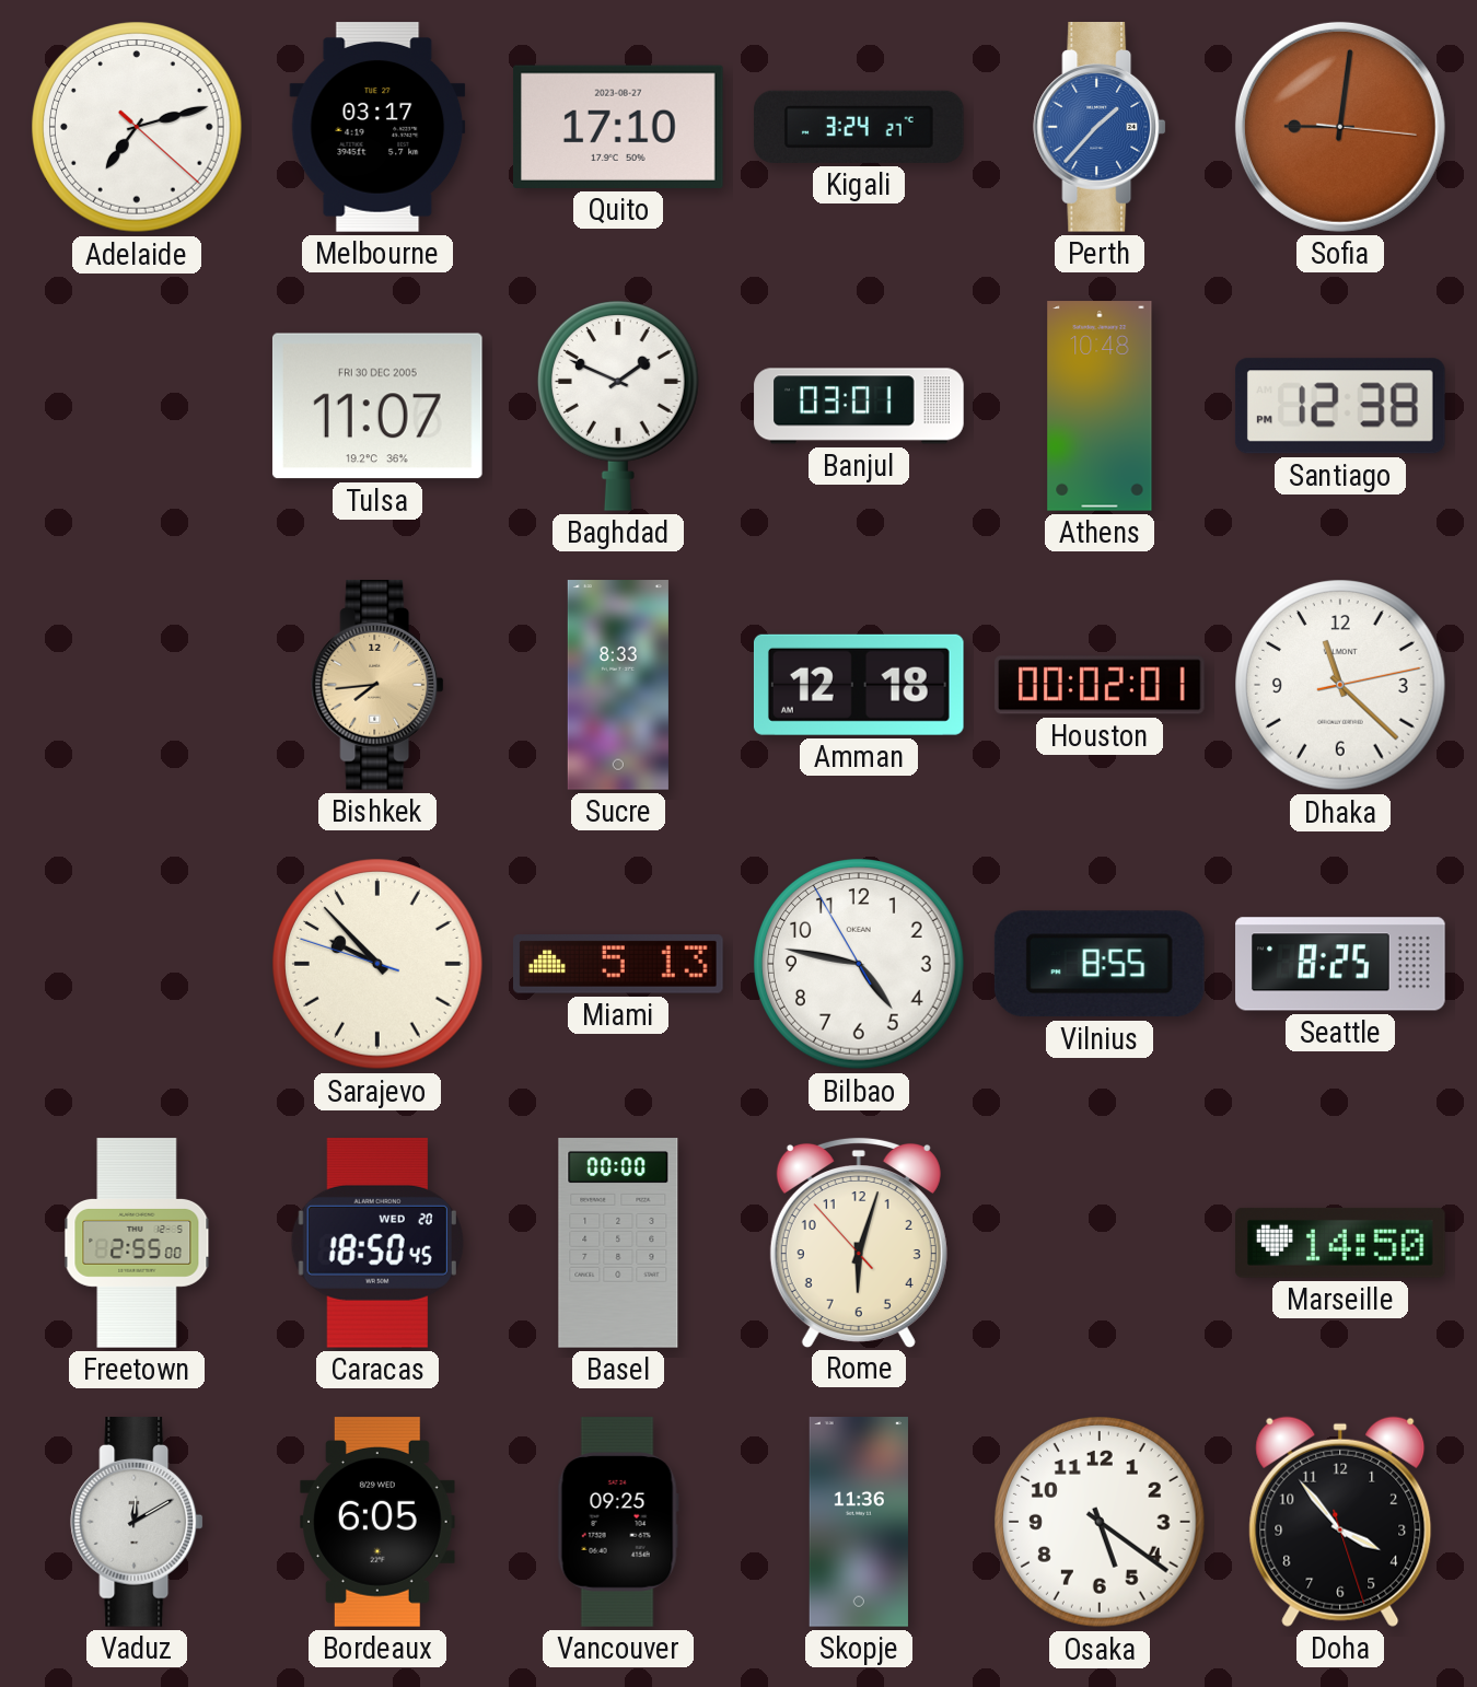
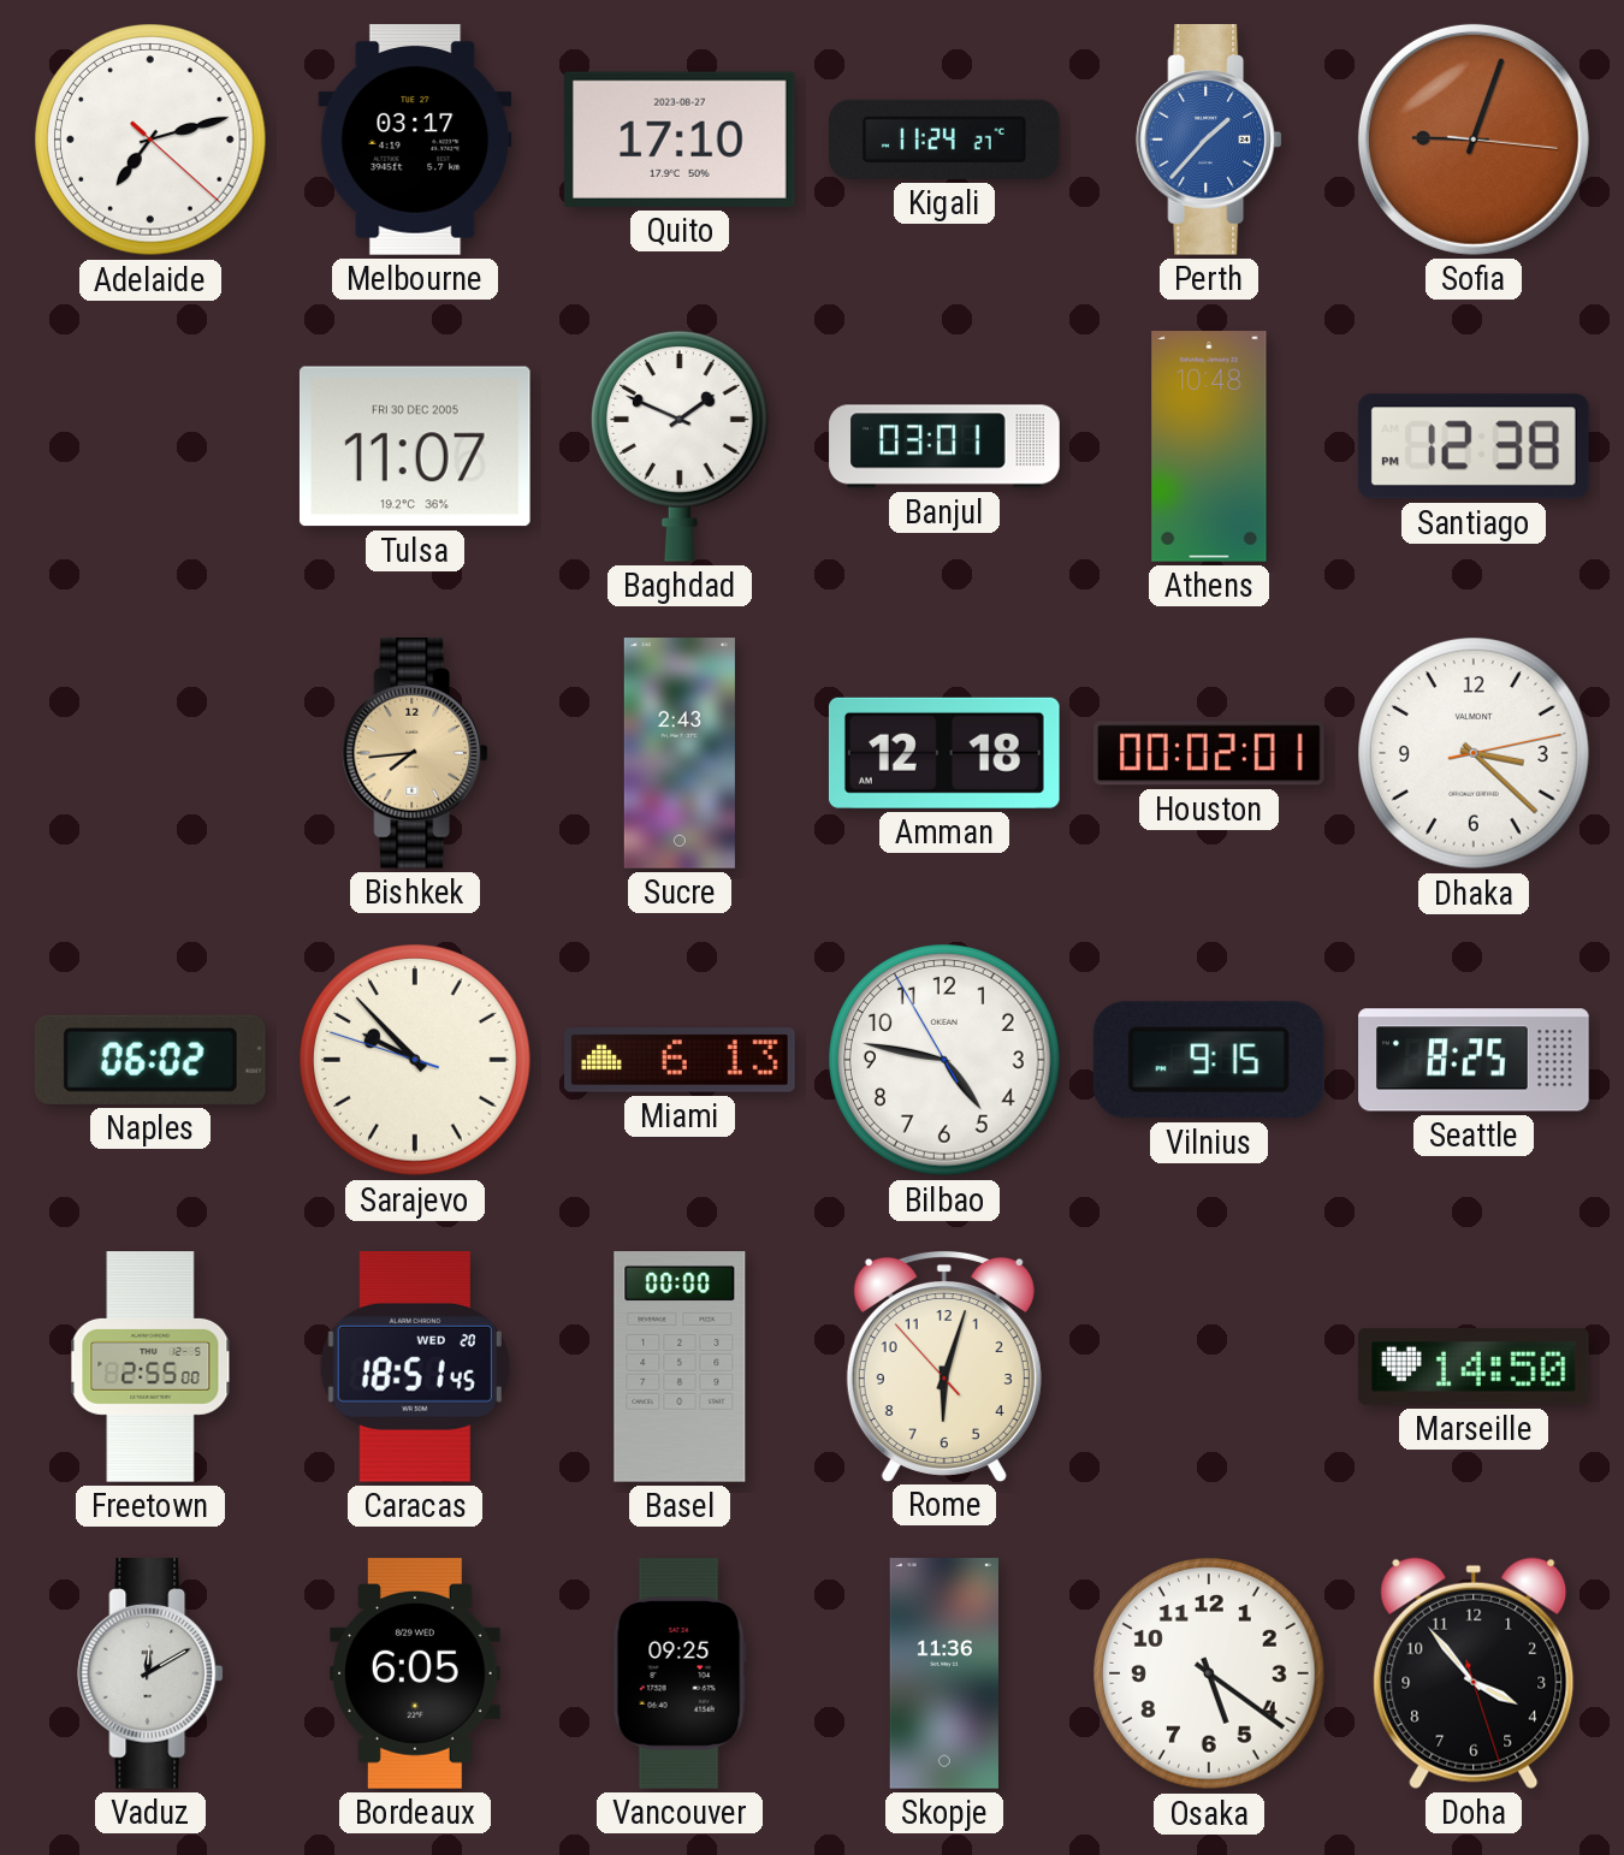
Kigali: 3:24 -> 11:24
Sofia: 9:01 -> 9:03
Sucre: 8:33 -> 2:43
Dhaka: 11:22 -> 3:22
Naples: none -> 06:02
Miami: 5:13 -> 6:13
Vilnius: 8:55 -> 9:15
Caracas: 18:50 -> 18:51
